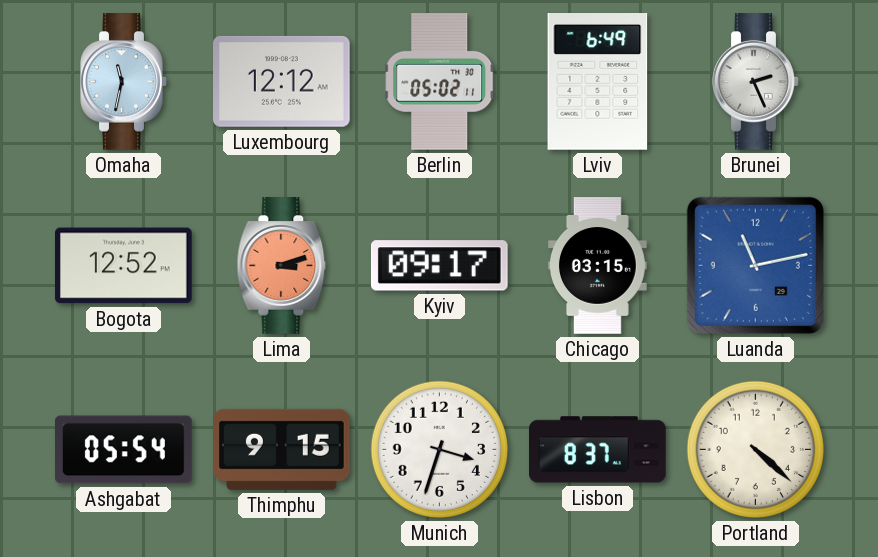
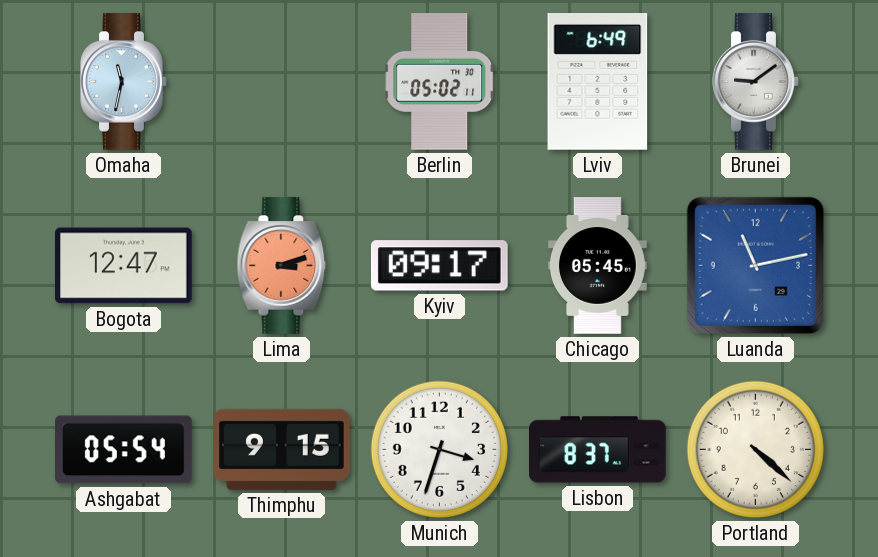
Luxembourg: 12:12 -> none
Brunei: 2:26 -> 9:09
Bogota: 12:52 -> 12:47
Chicago: 03:15 -> 05:45
